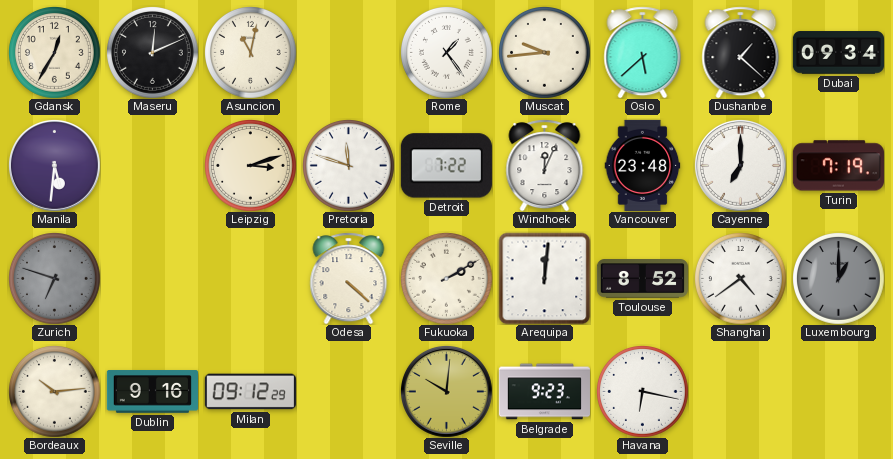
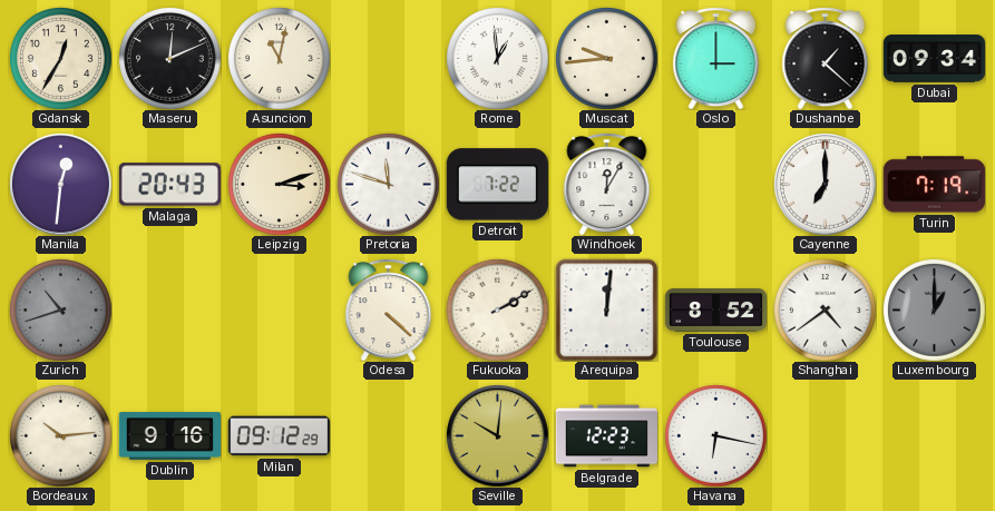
Rome: 1:24 -> 12:59
Oslo: 5:38 -> 3:00
Manila: 5:31 -> 12:31
Malaga: none -> 20:43
Windhoek: 12:04 -> 12:05
Vancouver: 23:48 -> none
Zurich: 6:48 -> 10:42
Belgrade: 9:23 -> 12:23
